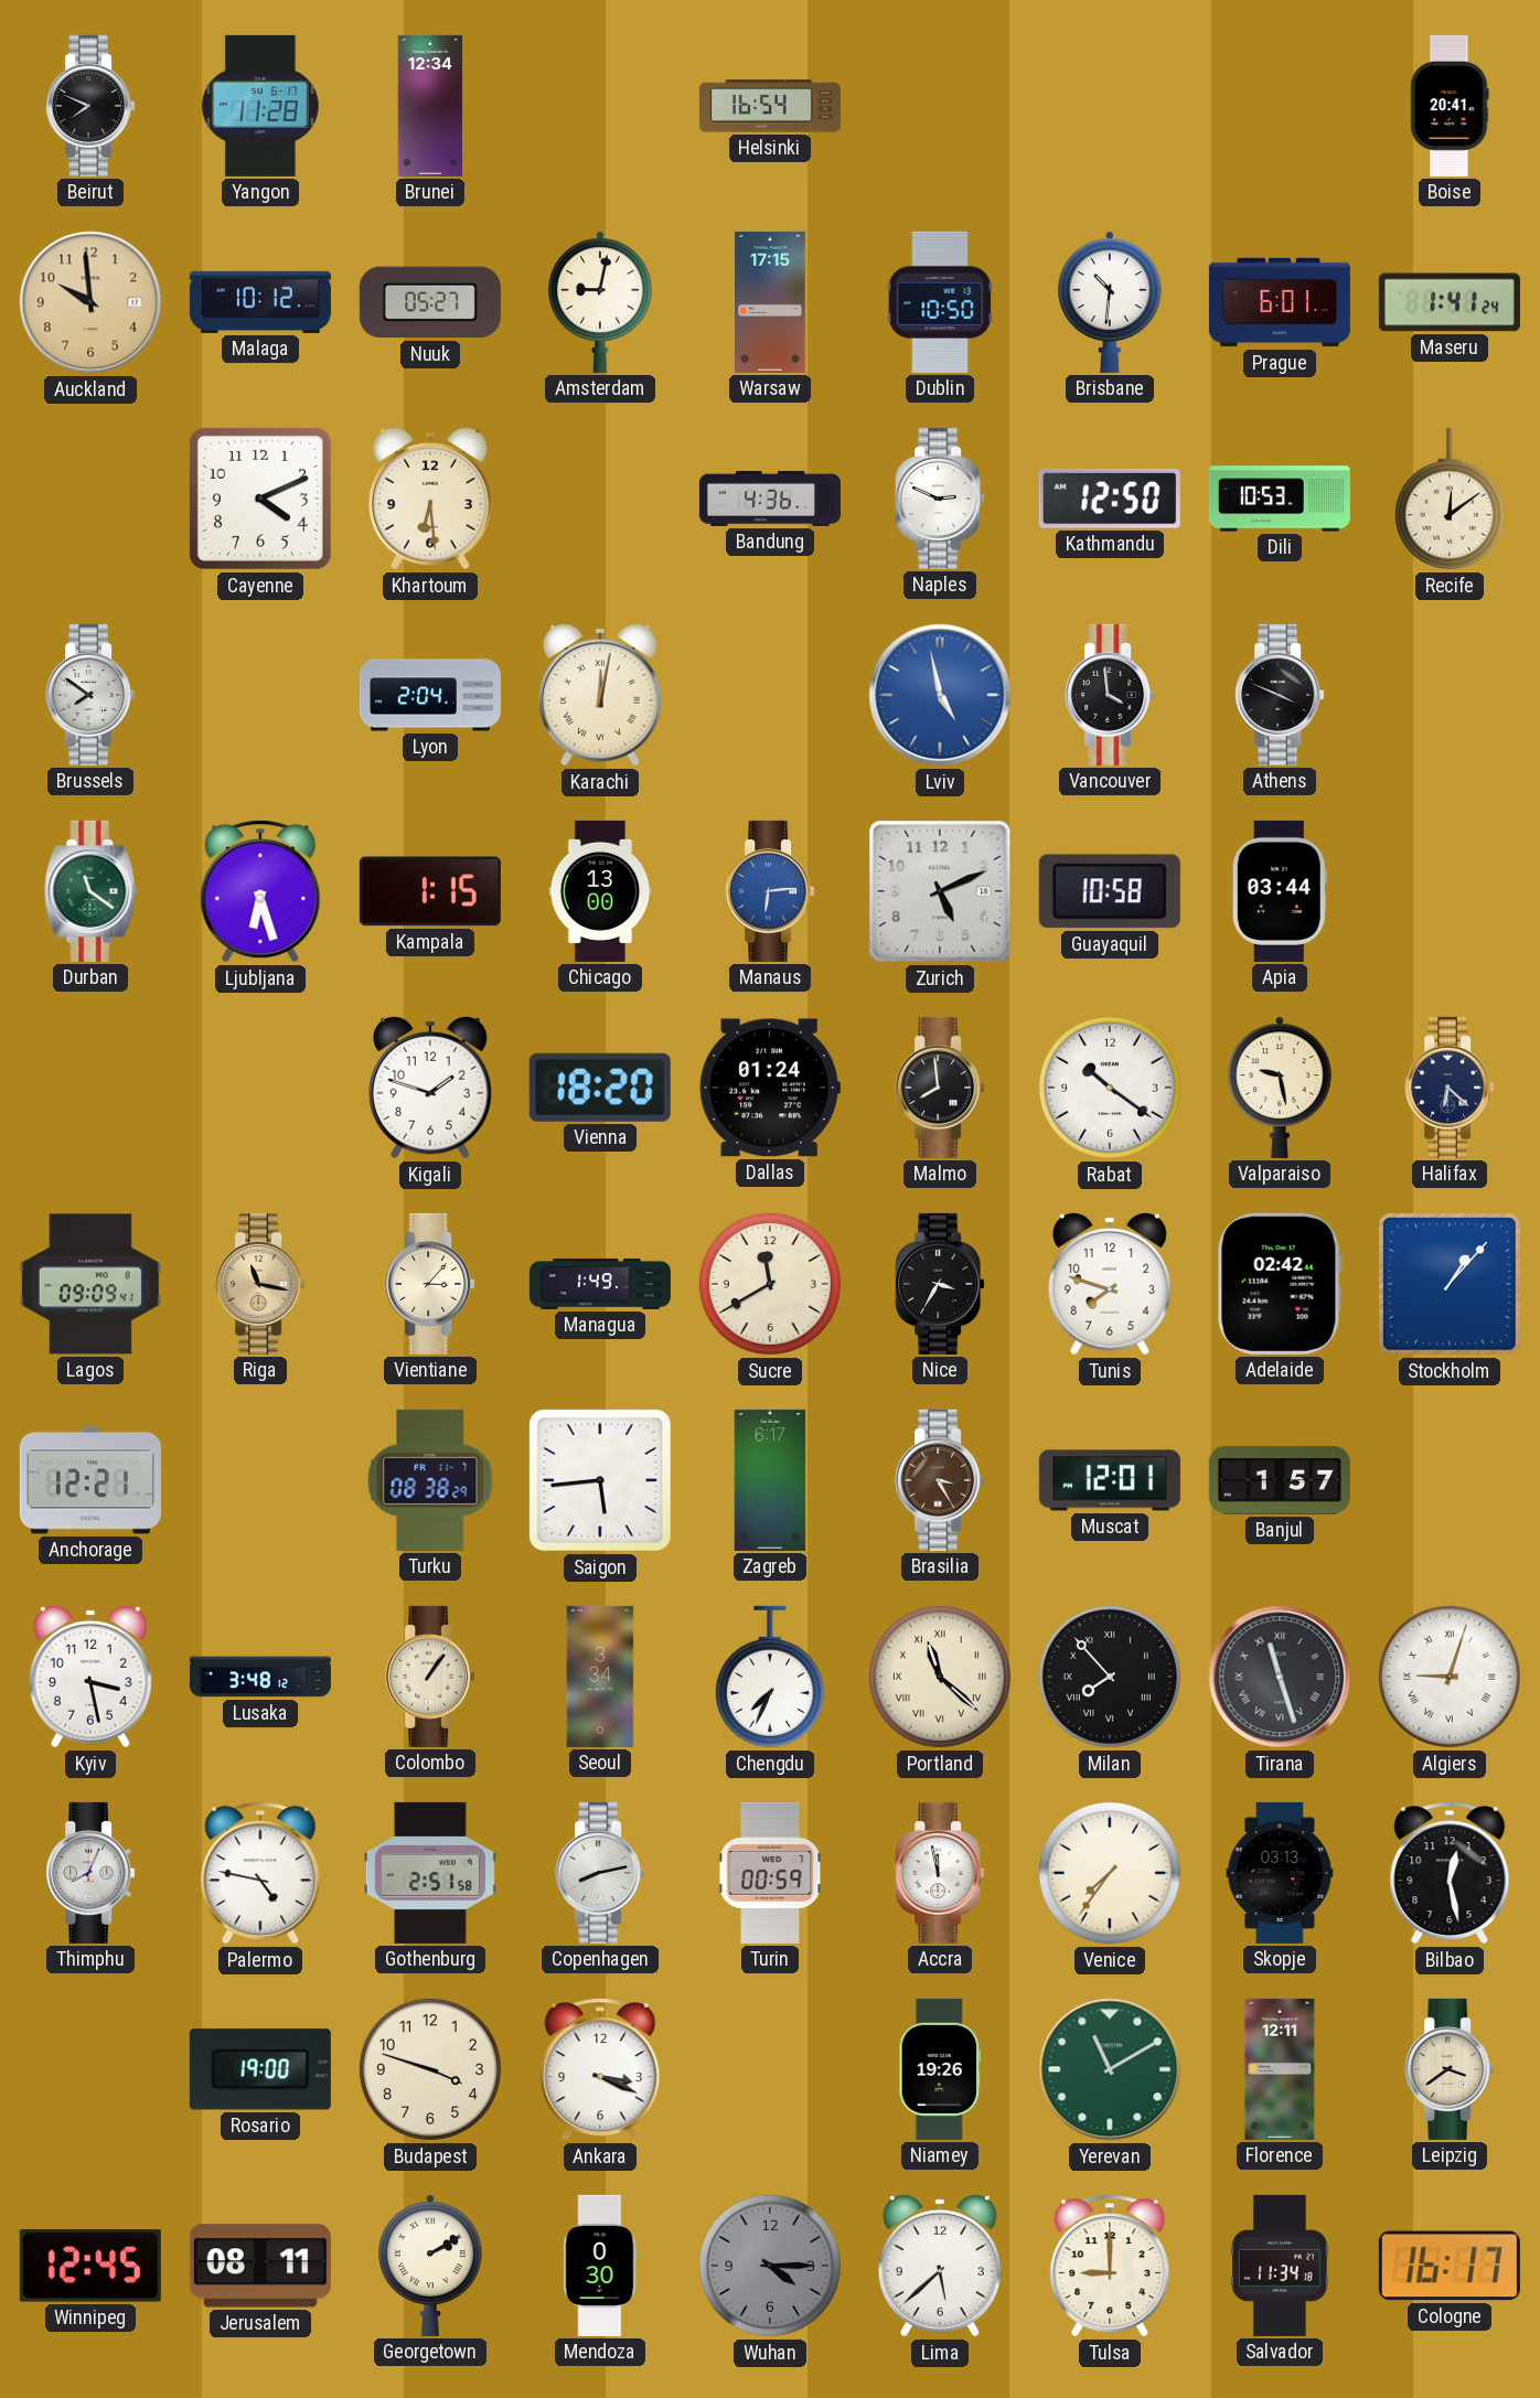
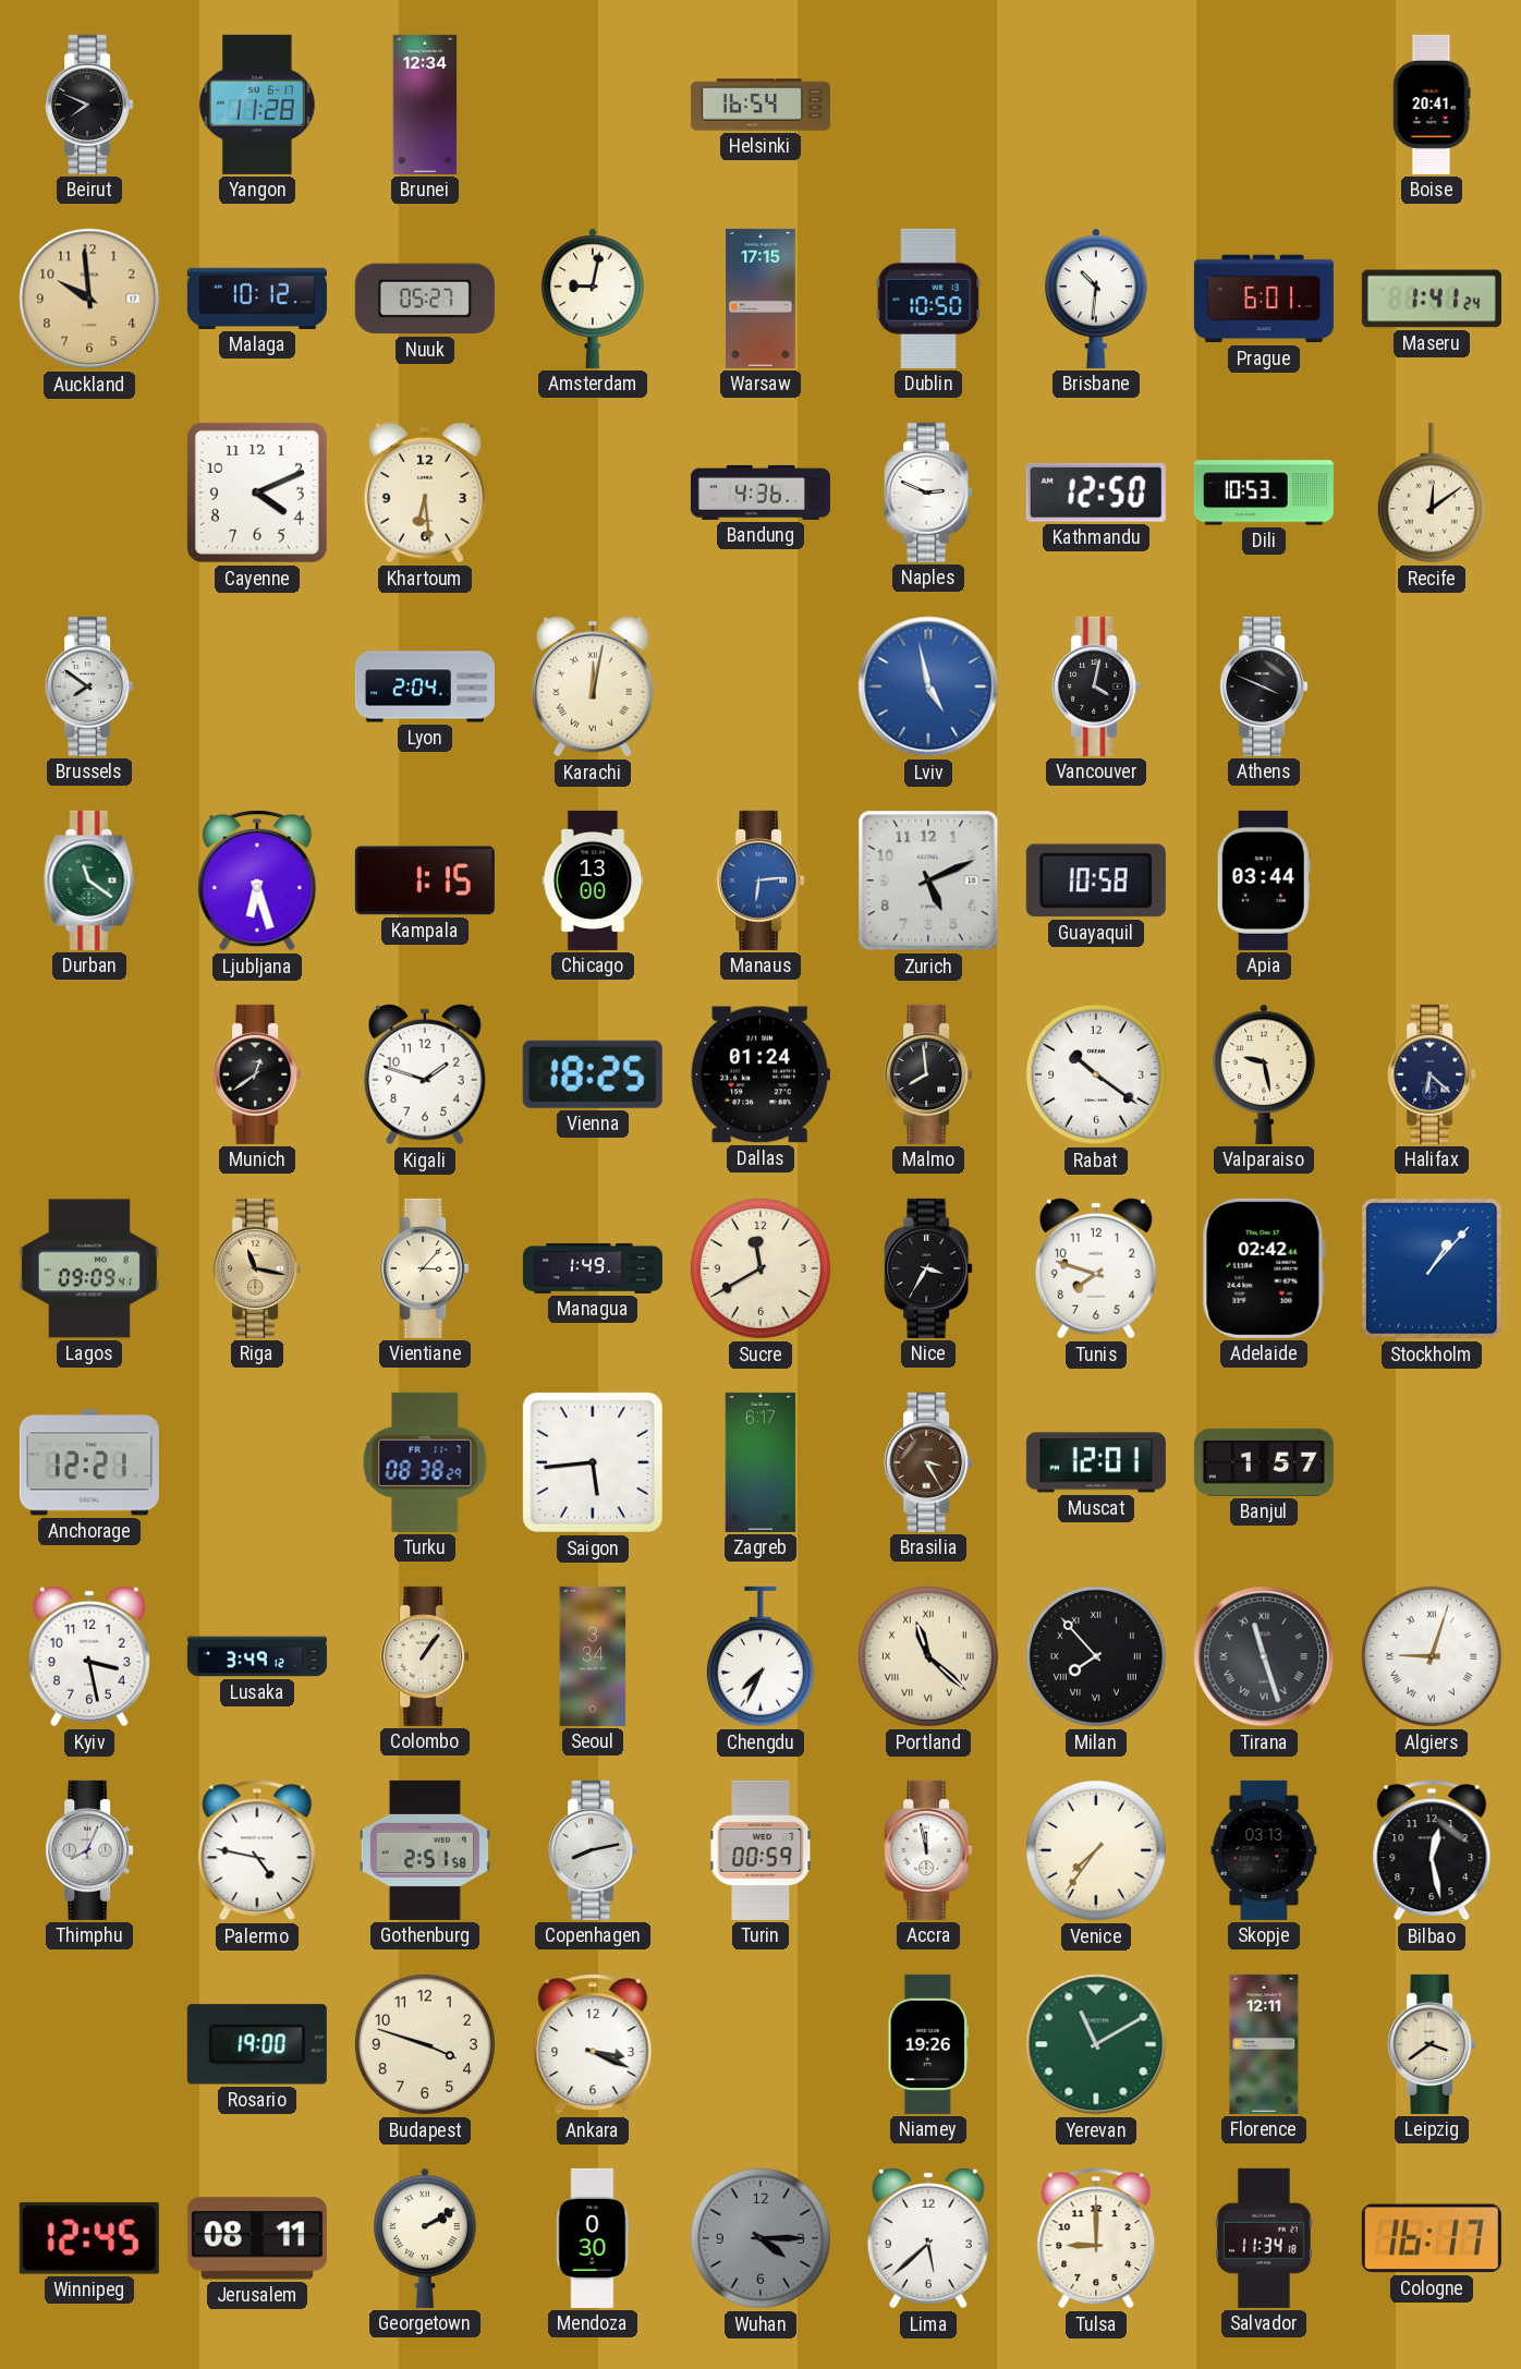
Vancouver: 3:59 -> 4:02
Munich: none -> 12:39
Vienna: 18:20 -> 18:25
Lusaka: 3:48 -> 3:49
